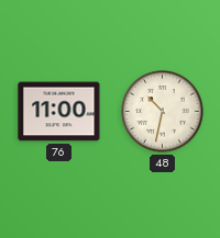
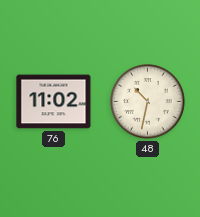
76: 11:00 -> 11:02
